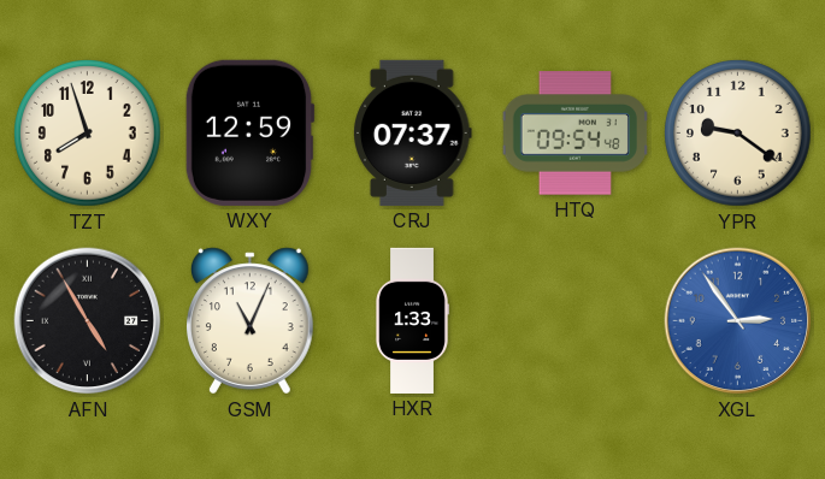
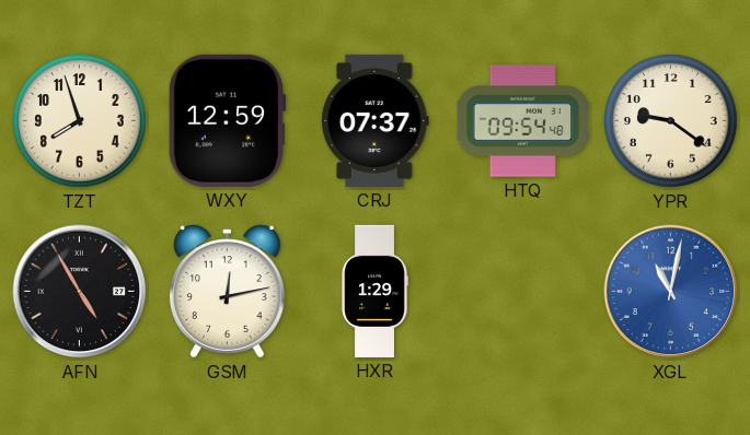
GSM: 11:04 -> 12:13
HXR: 1:33 -> 1:29
XGL: 2:54 -> 11:02
